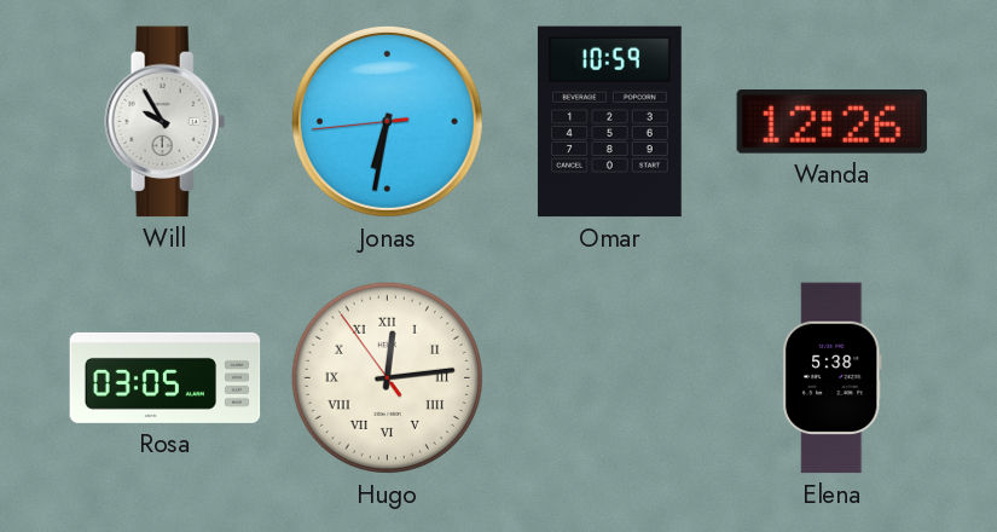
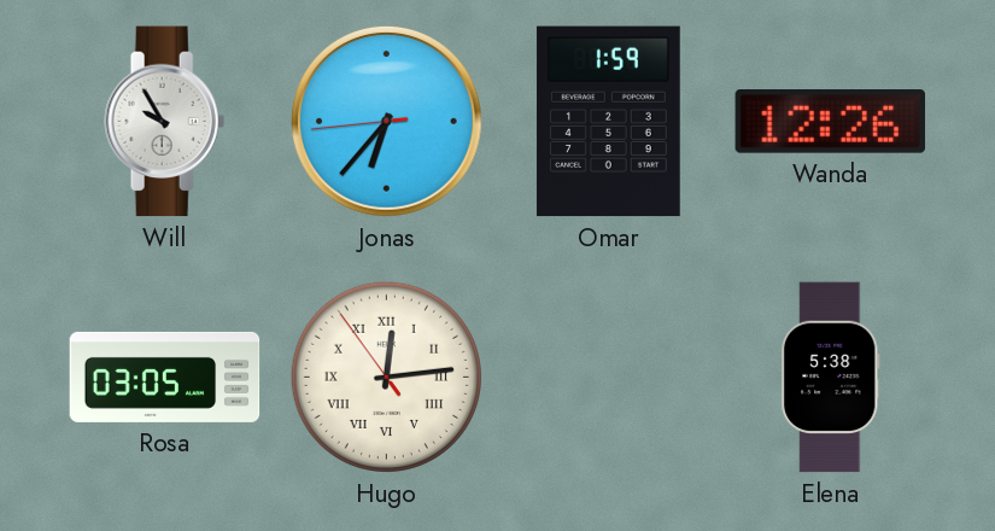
Jonas: 6:31 -> 6:36
Omar: 10:59 -> 1:59
